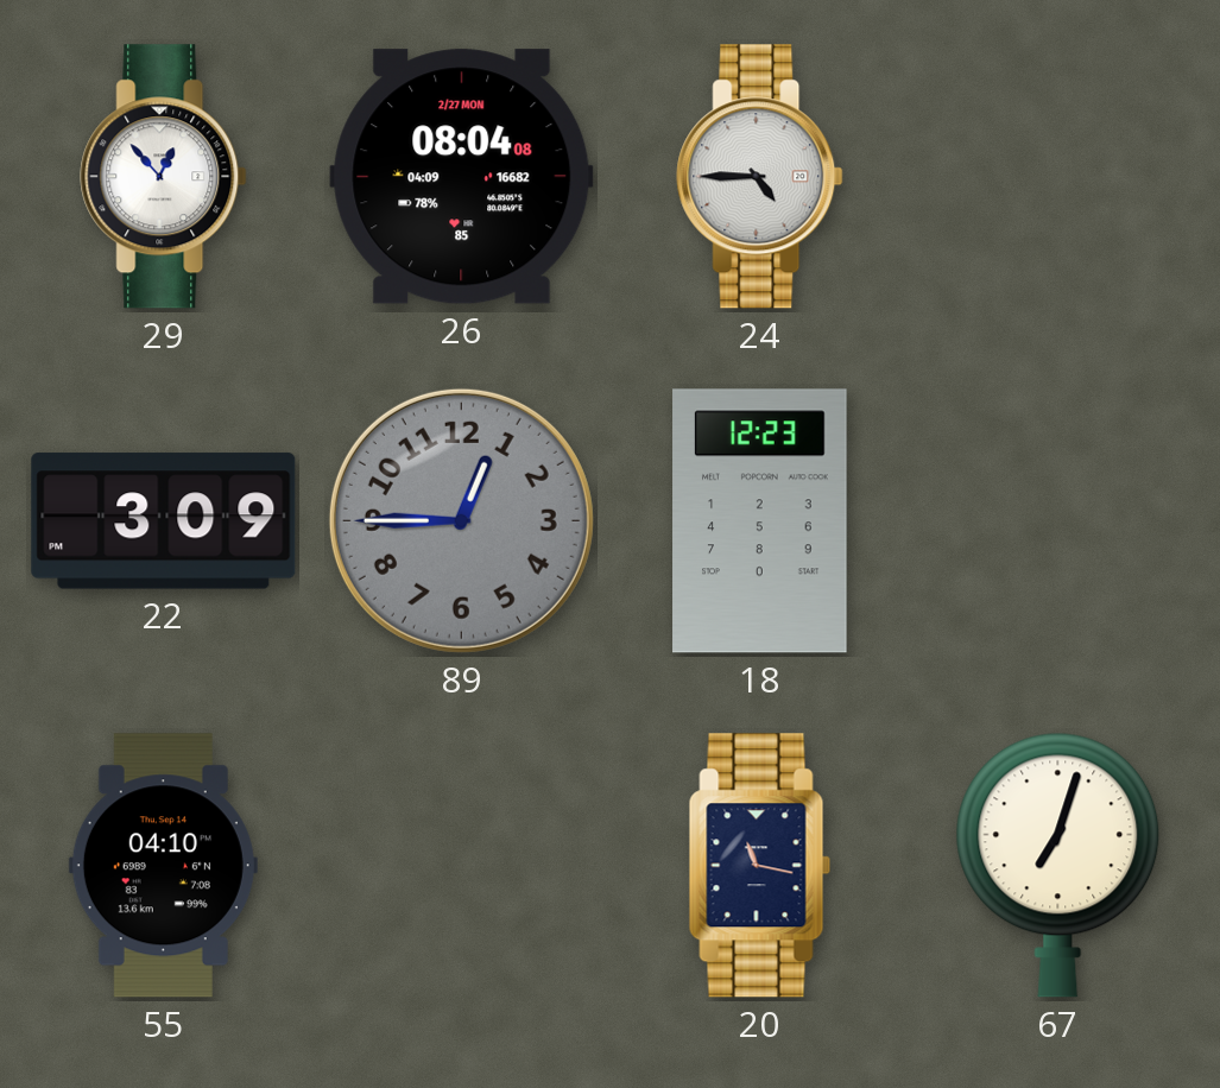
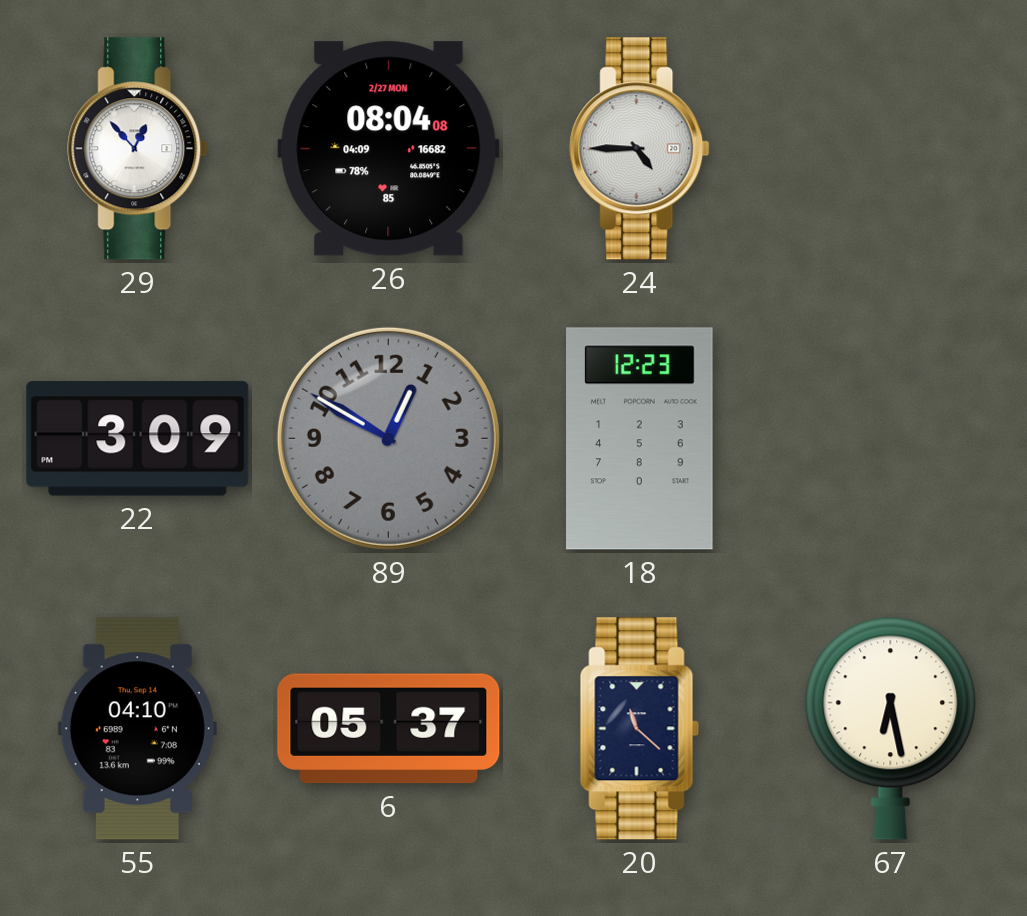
89: 12:45 -> 12:50
6: none -> 05:37
20: 11:17 -> 11:22
67: 7:03 -> 6:28
